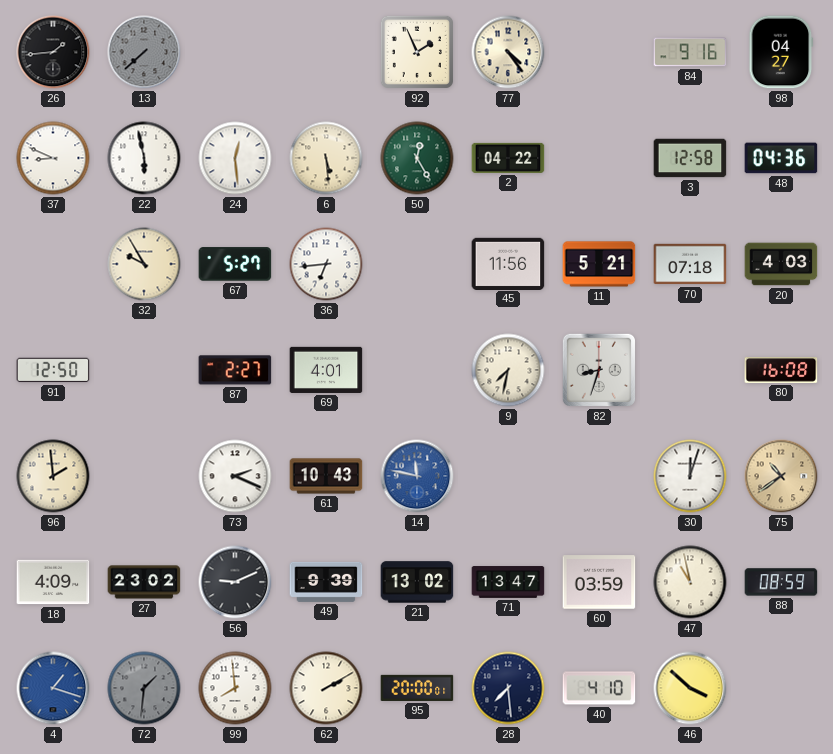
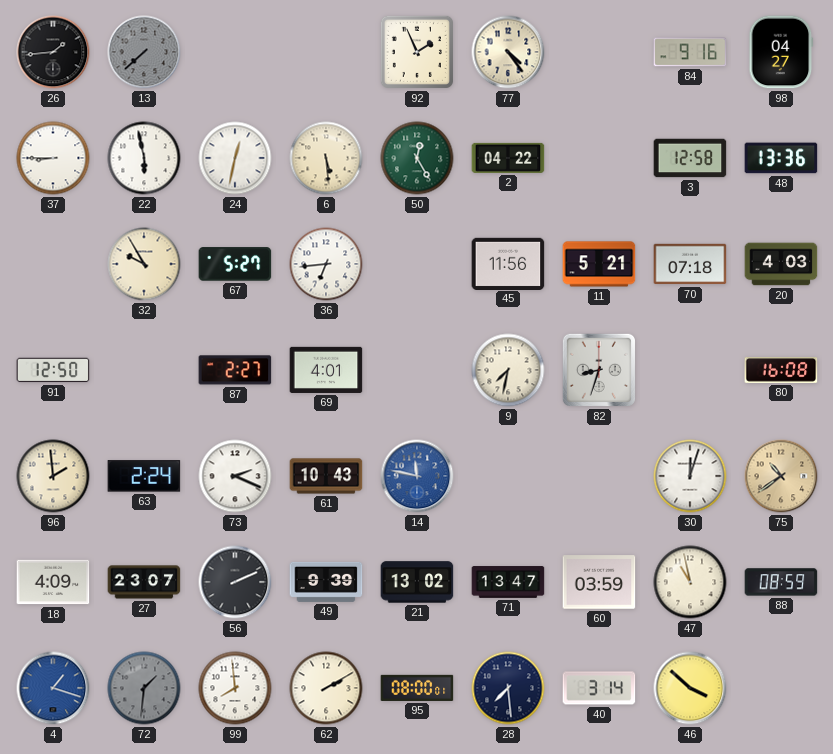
37: 8:49 -> 8:45
24: 12:29 -> 12:32
48: 04:36 -> 13:36
63: none -> 2:24
27: 23:02 -> 23:07
56: 9:11 -> 2:11
95: 20:00 -> 08:00
40: 4:10 -> 3:14
